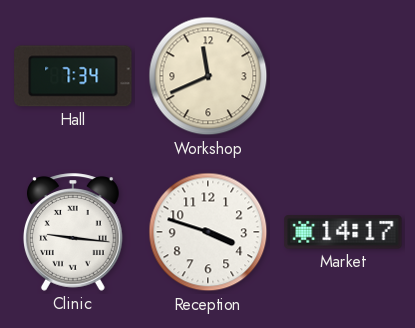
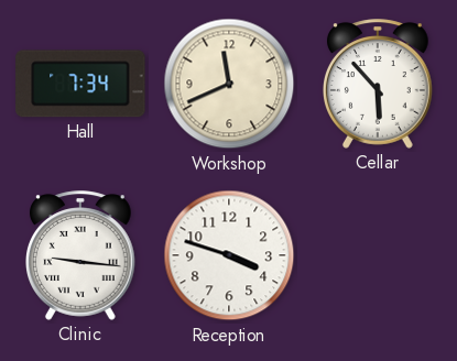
Cellar: none -> 5:53
Market: 14:17 -> none
